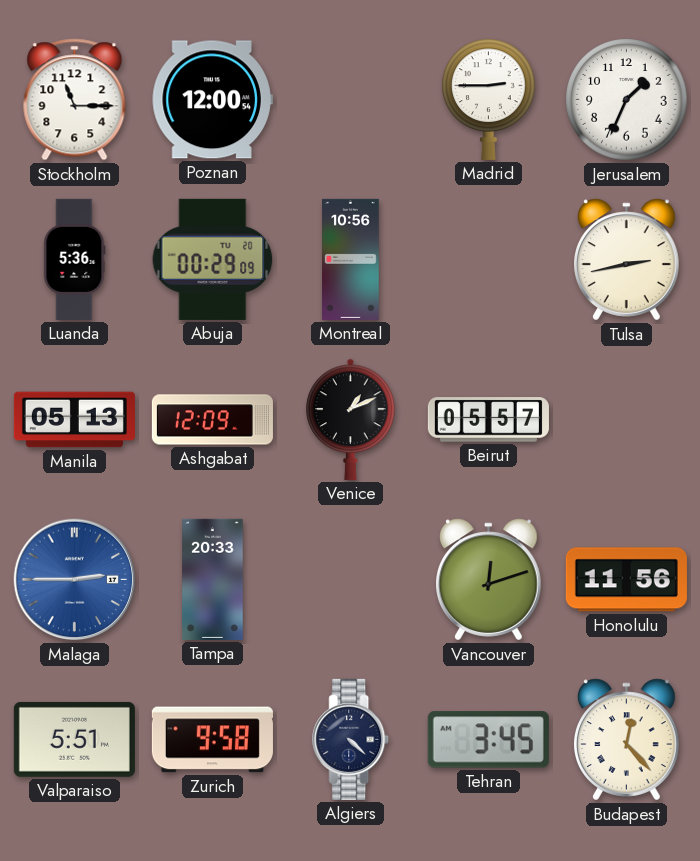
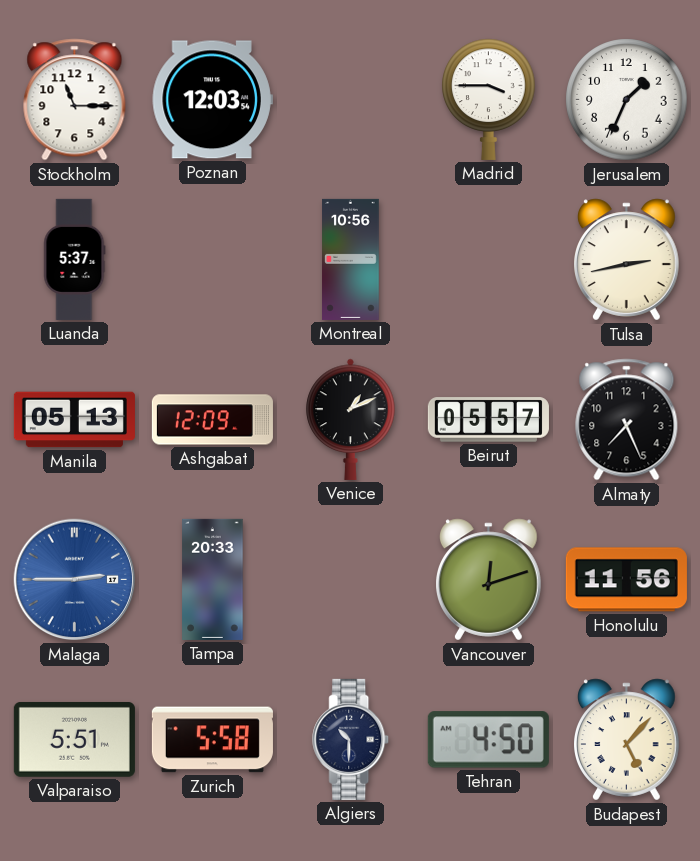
Poznan: 12:00 -> 12:03
Madrid: 2:45 -> 3:45
Luanda: 5:36 -> 5:37
Abuja: 00:29 -> none
Almaty: none -> 7:26
Zurich: 9:58 -> 5:58
Algiers: 4:22 -> 10:30
Tehran: 3:45 -> 4:50
Budapest: 12:23 -> 5:07
